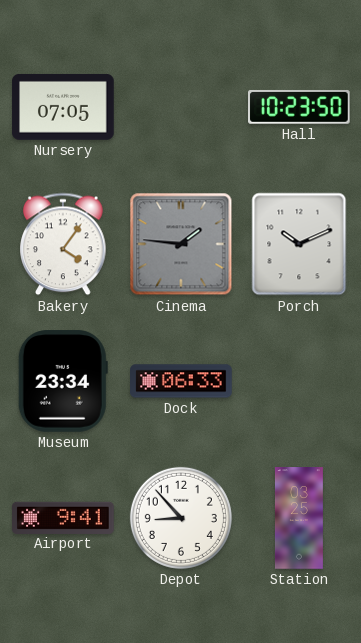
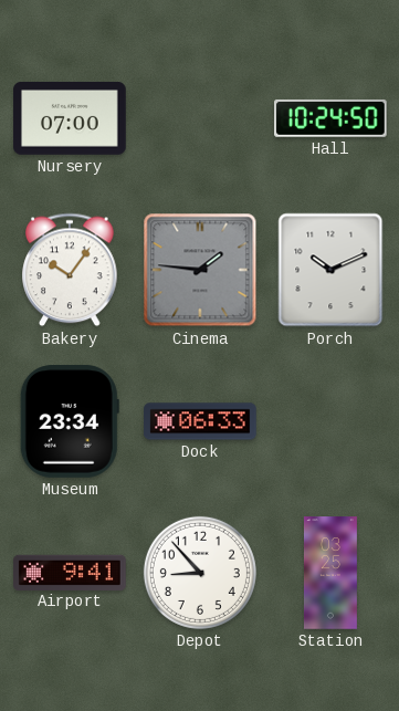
Nursery: 07:05 -> 07:00
Hall: 10:23 -> 10:24
Bakery: 4:06 -> 10:06
